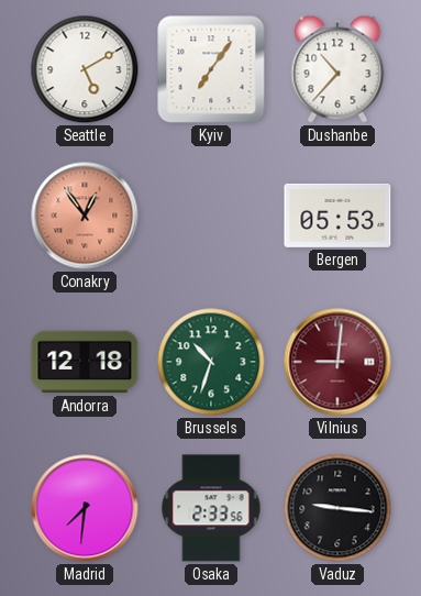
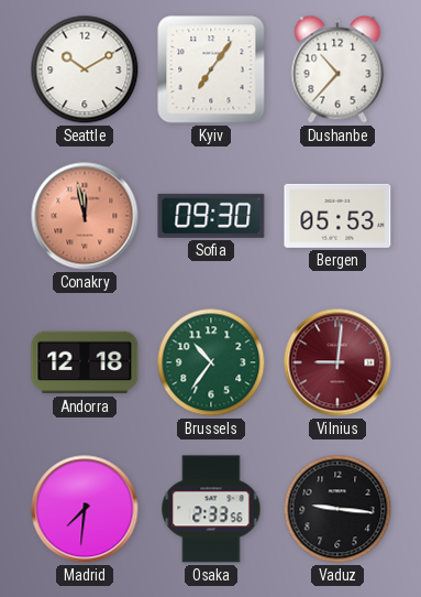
Seattle: 5:10 -> 10:10
Conakry: 12:54 -> 11:58
Sofia: none -> 09:30
Brussels: 10:33 -> 10:36
